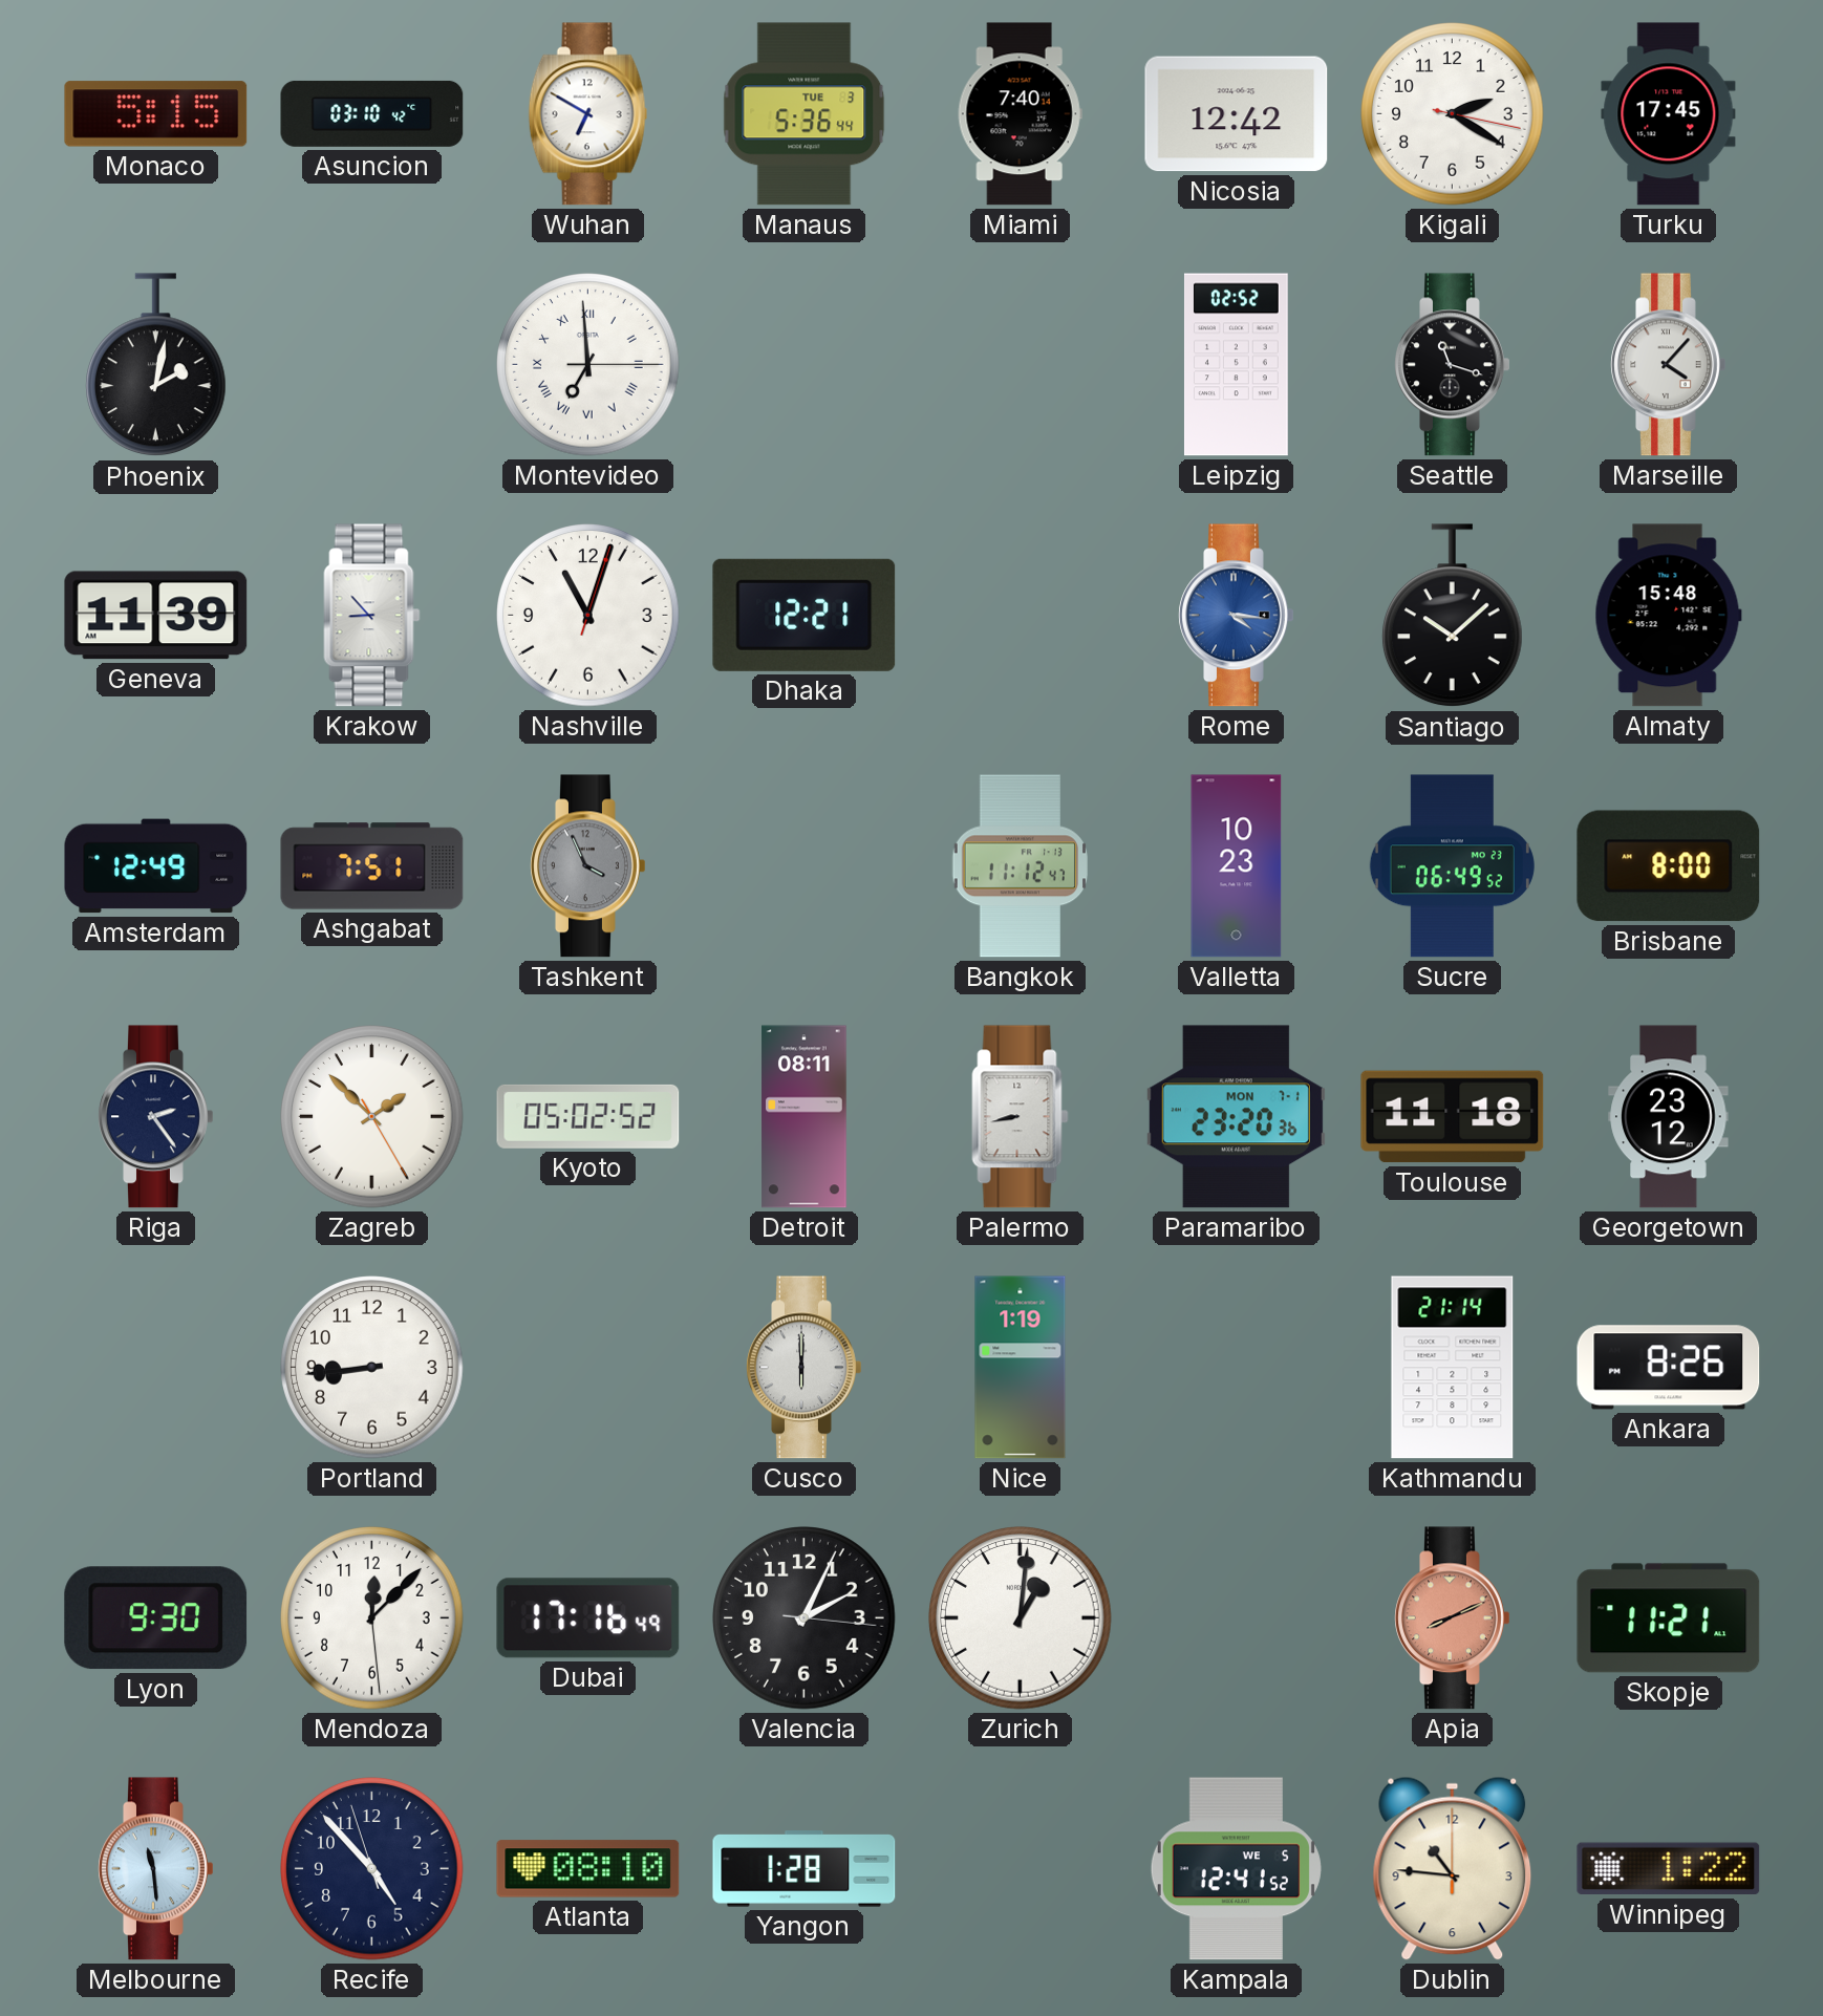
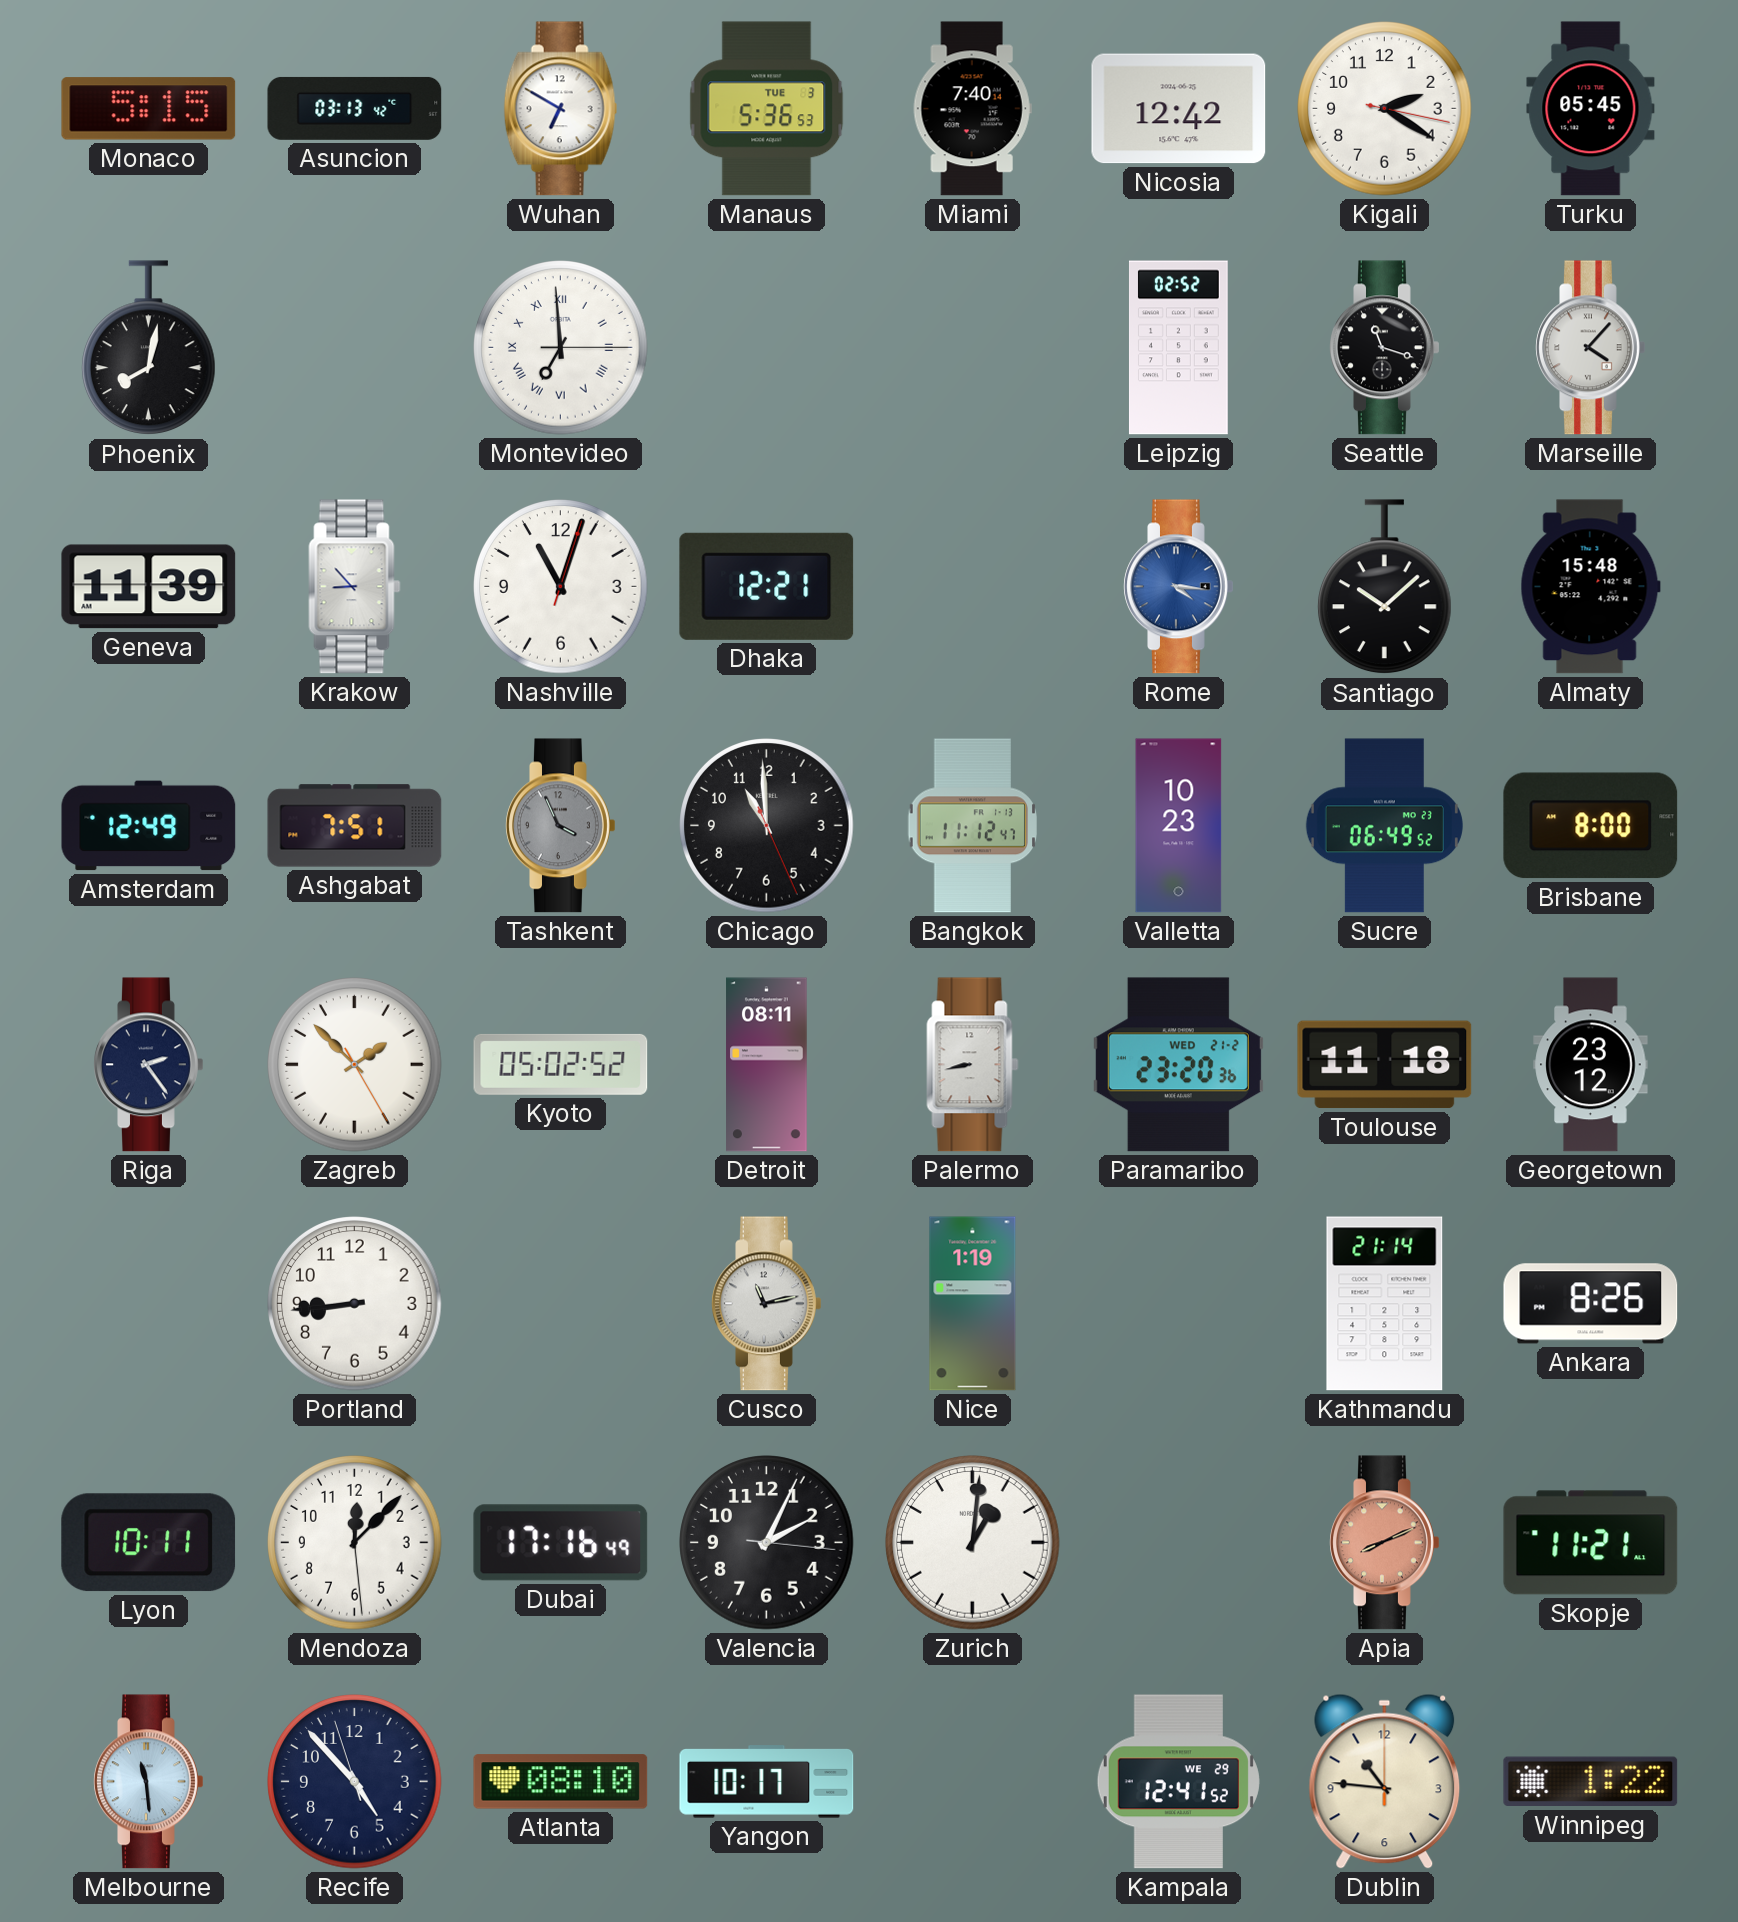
Asuncion: 03:10 -> 03:13
Manaus: 5:36:44 -> 5:36:53
Turku: 17:45 -> 05:45
Phoenix: 2:02 -> 8:02
Chicago: none -> 10:59
Paramaribo date: MON 7-1 -> WED 21-2
Cusco: 6:00 -> 11:13
Lyon: 9:30 -> 10:11
Yangon: 1:28 -> 10:17
Kampala date: WE 5 -> WE 29
